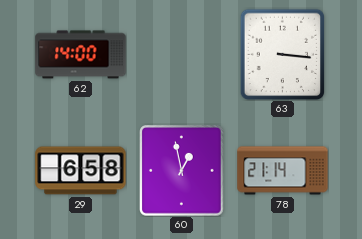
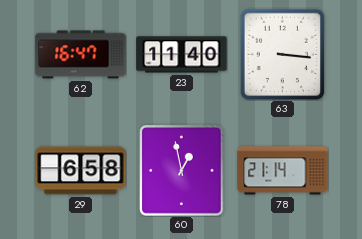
62: 14:00 -> 16:47
23: none -> 11:40
